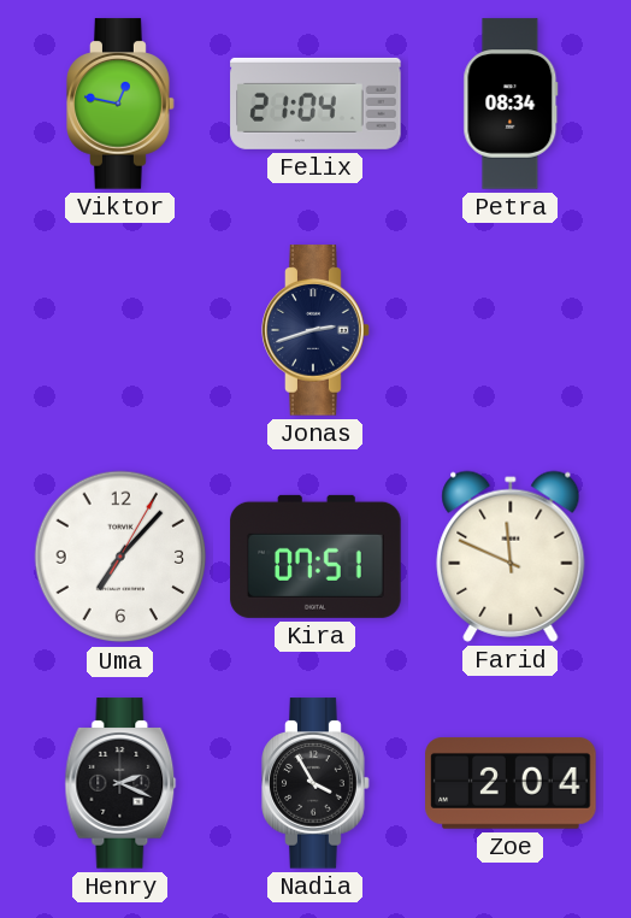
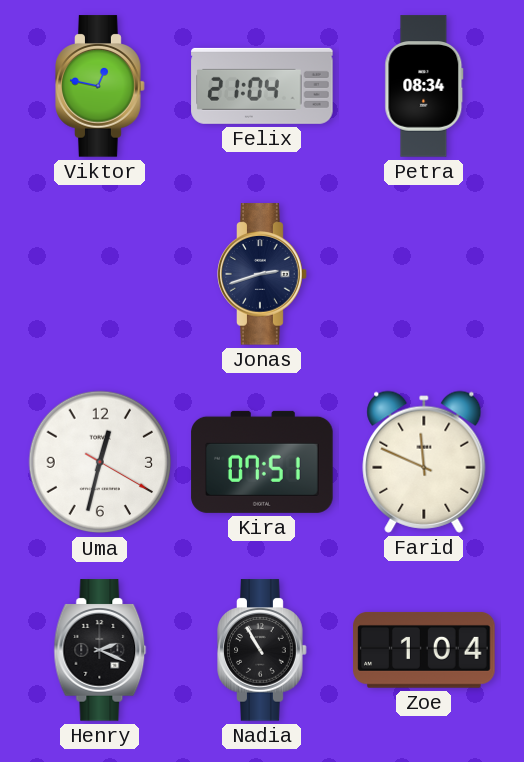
Uma: 7:07 -> 12:32
Nadia: 3:55 -> 10:55
Zoe: 2:04 -> 1:04
